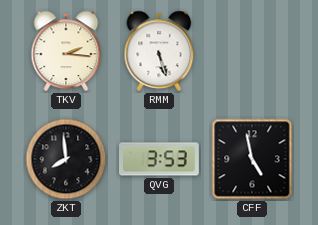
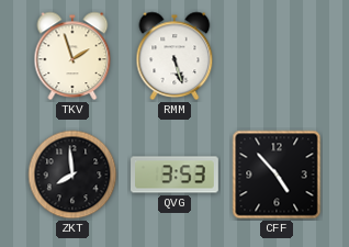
TKV: 2:16 -> 1:57
CFF: 4:58 -> 4:53
